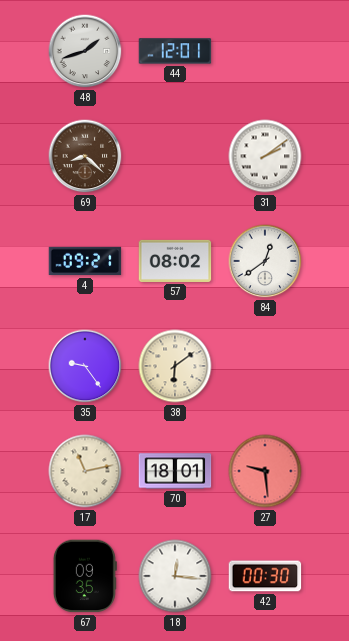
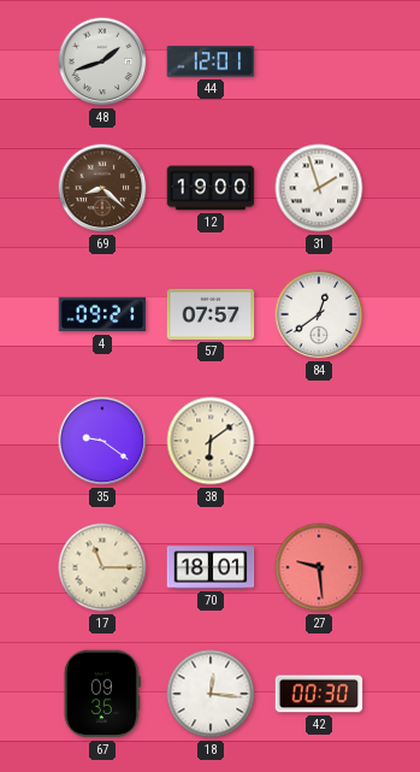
12: none -> 19:00
31: 2:09 -> 1:57
57: 08:02 -> 07:57
35: 9:24 -> 9:21
17: 11:13 -> 11:15
